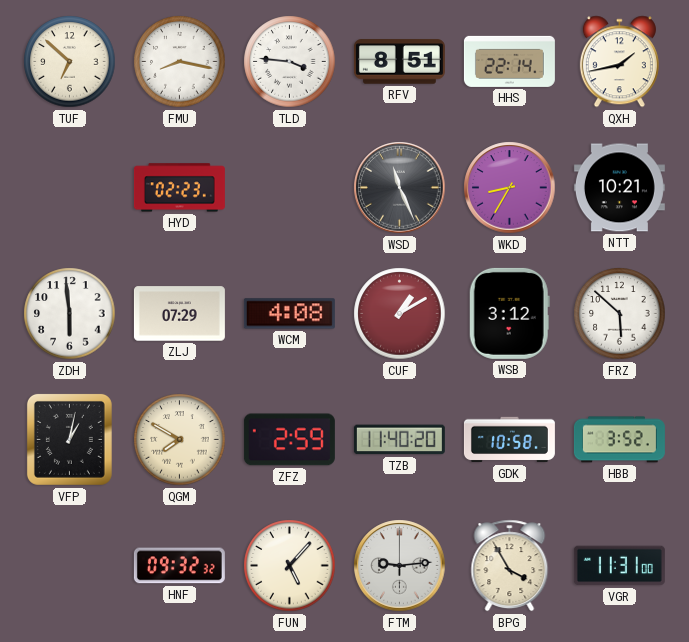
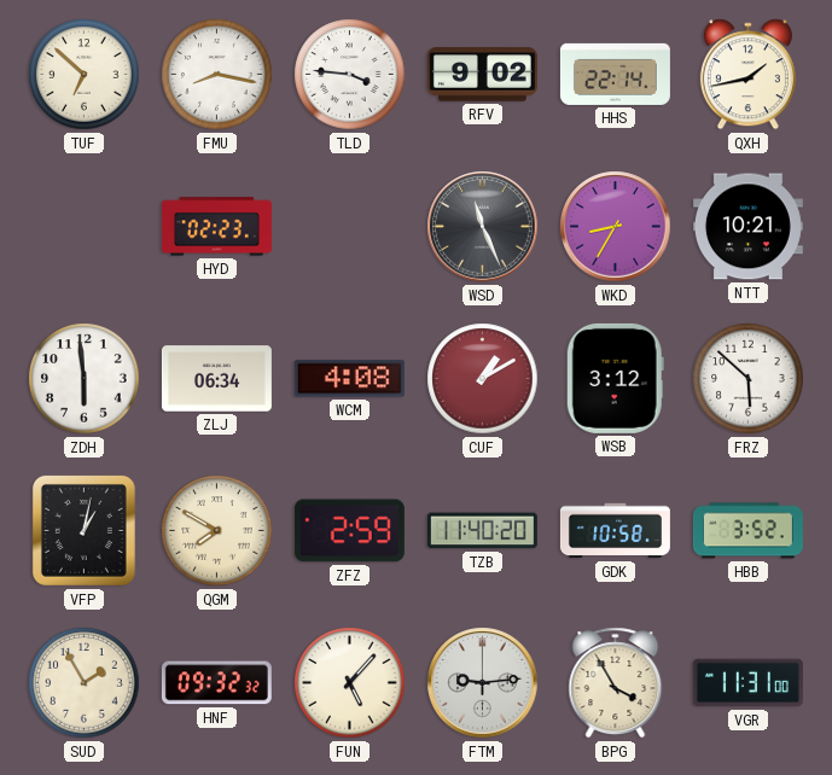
RFV: 8:51 -> 9:02
ZLJ: 07:29 -> 06:34
SUD: none -> 1:55
